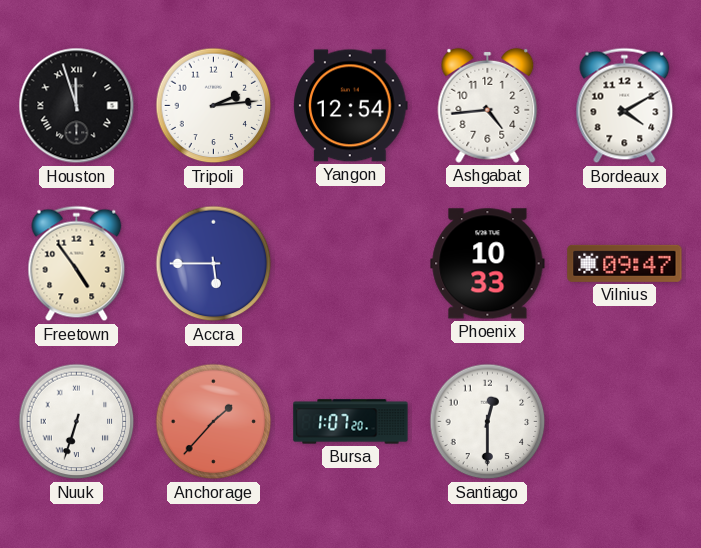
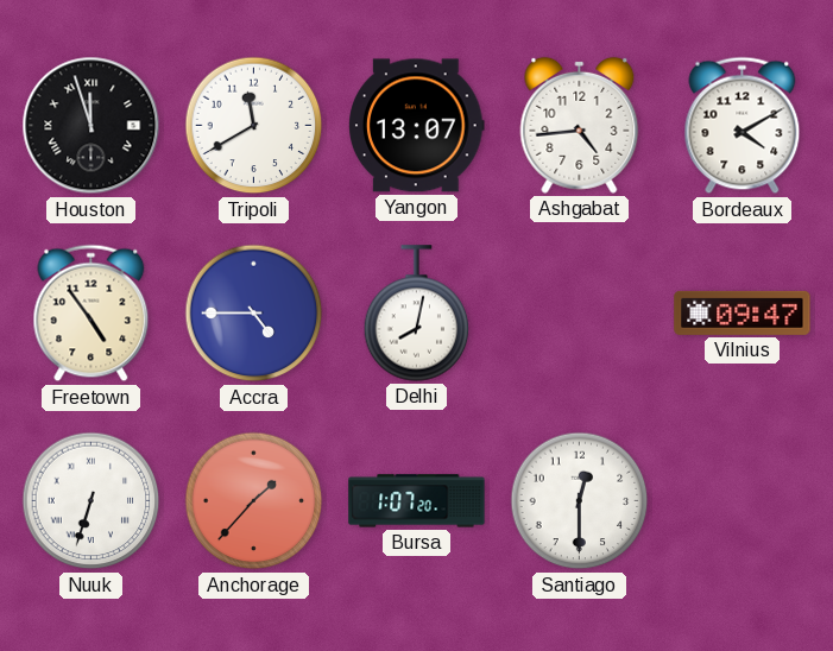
Tripoli: 2:14 -> 11:40
Yangon: 12:54 -> 13:07
Accra: 5:45 -> 4:45
Delhi: none -> 8:02
Phoenix: 10:33 -> none
